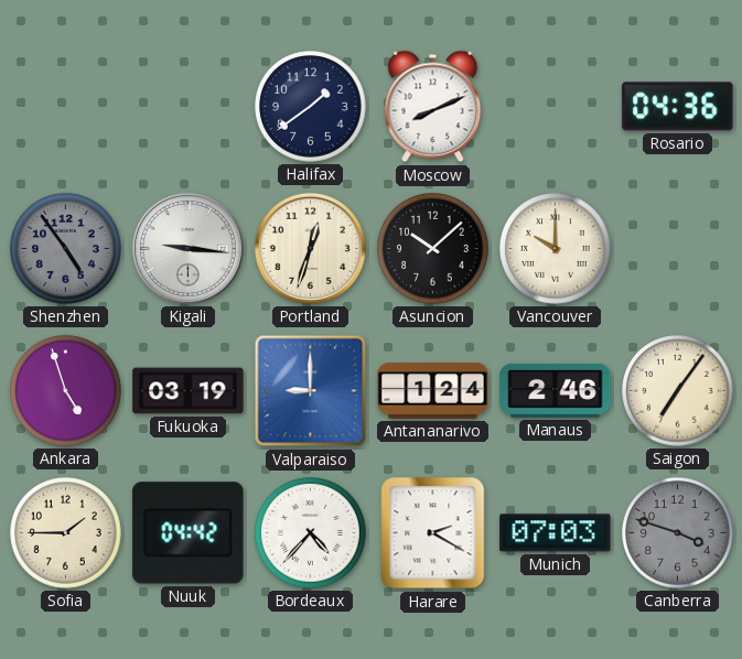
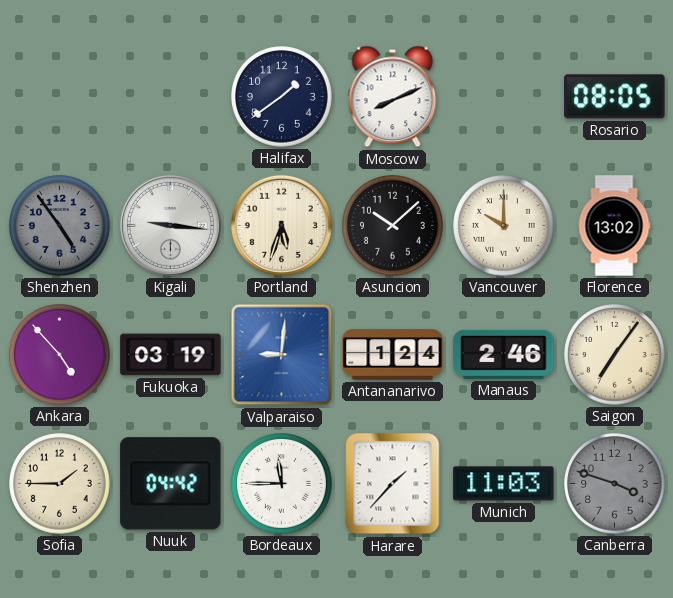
Rosario: 04:36 -> 08:05
Portland: 12:33 -> 5:33
Florence: none -> 13:02
Ankara: 4:57 -> 4:53
Valparaiso: 9:00 -> 9:01
Bordeaux: 4:37 -> 11:45
Harare: 2:20 -> 1:37
Munich: 07:03 -> 11:03
